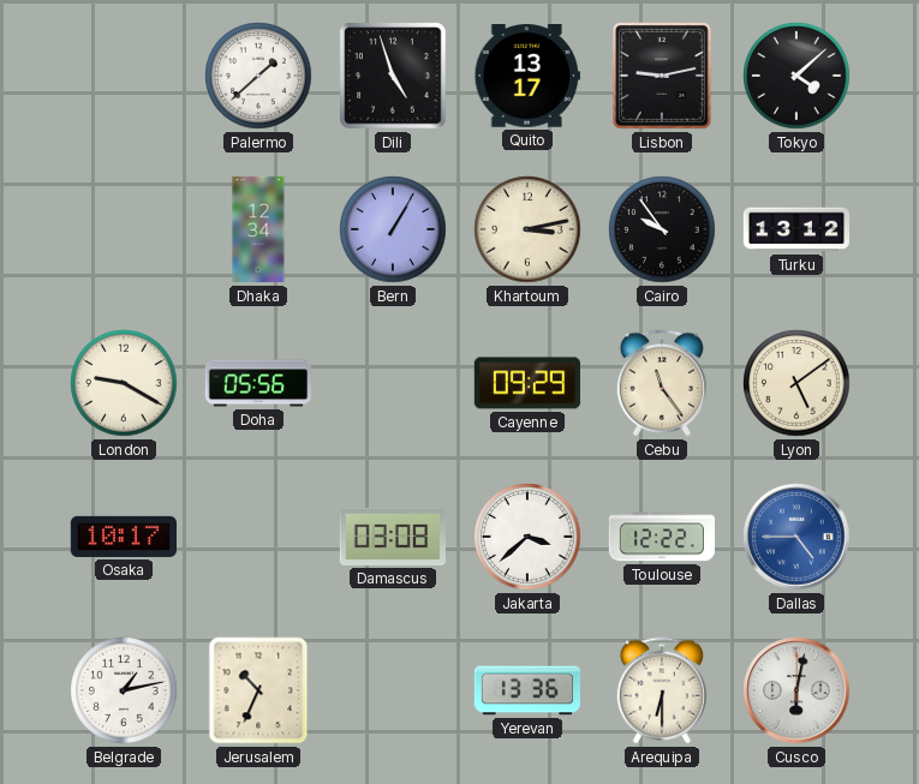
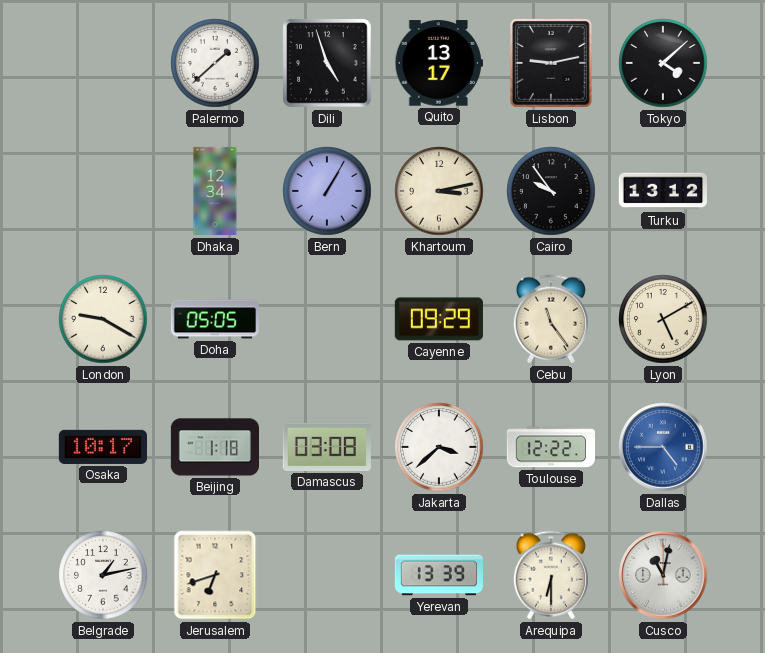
Doha: 05:56 -> 05:05
Lyon: 5:09 -> 5:10
Beijing: none -> 1:18
Jerusalem: 10:34 -> 6:42
Yerevan: 13:36 -> 13:39
Cusco: 6:02 -> 11:02
